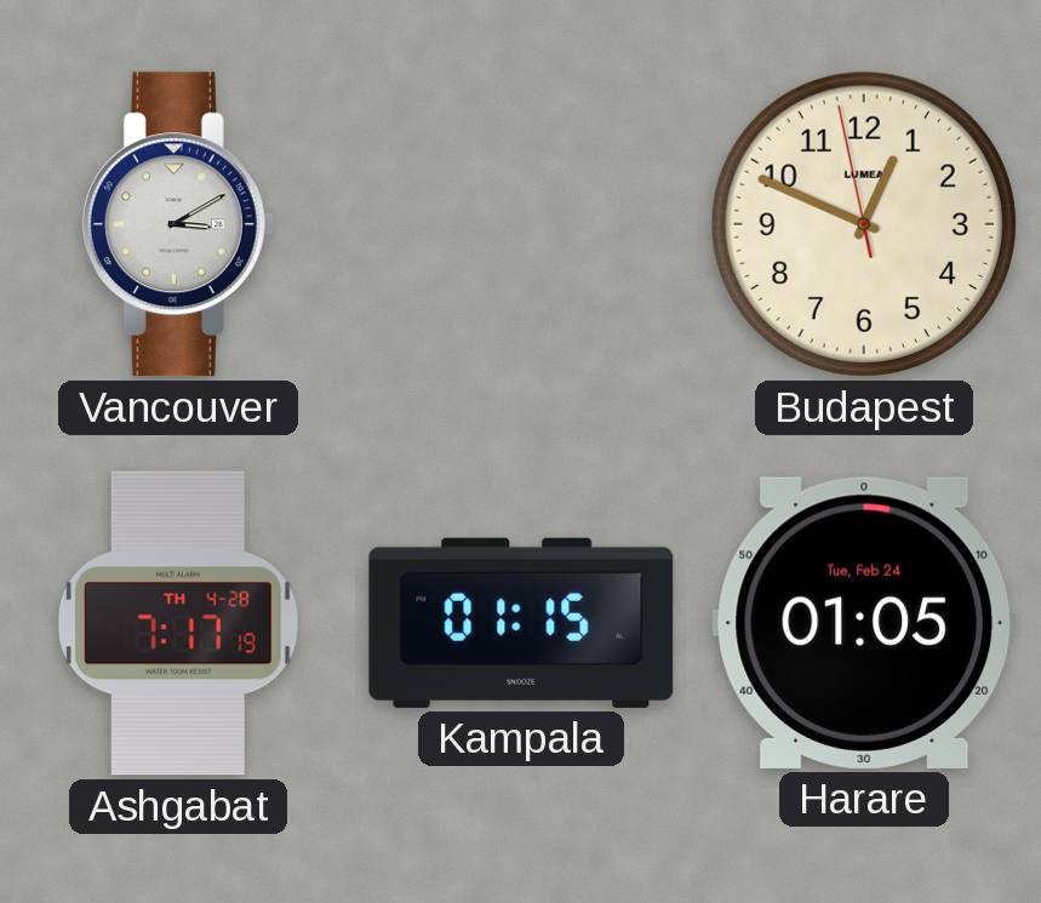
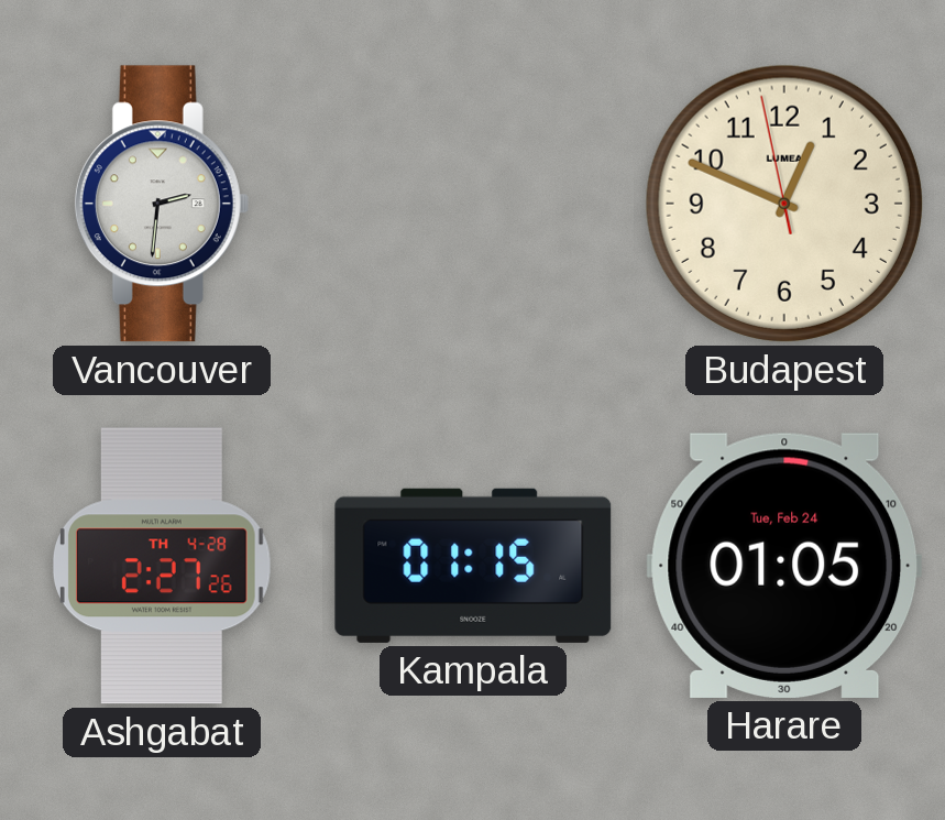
Vancouver: 3:10 -> 2:31
Ashgabat: 7:17 -> 2:27
